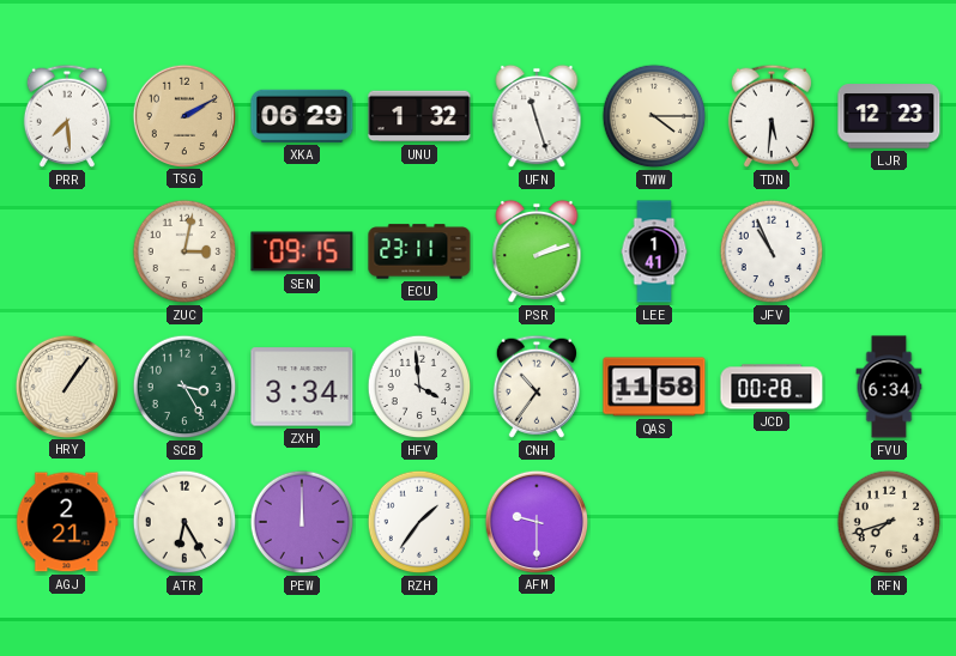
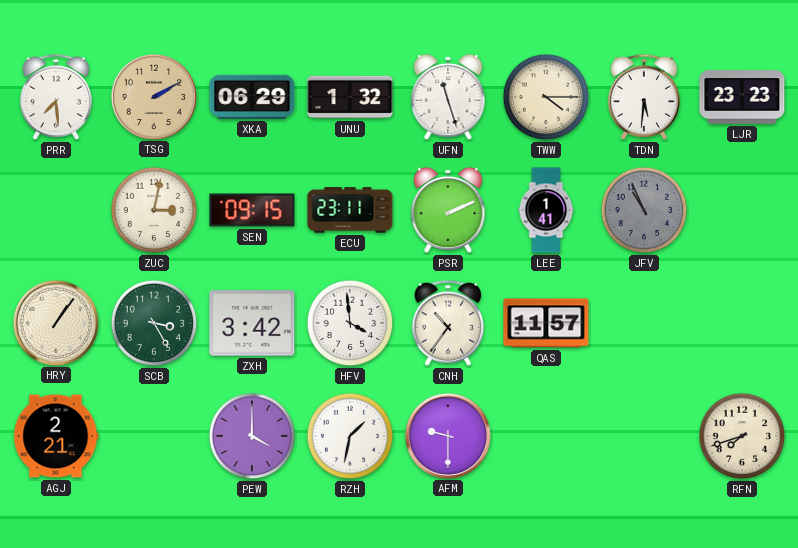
LJR: 12:23 -> 23:23
PSR: 2:12 -> 2:11
JFV dial: white -> grey
ZXH: 3:34 -> 3:42
QAS: 11:58 -> 11:57
JCD: 00:28 -> none
FVU: 6:34 -> none
ATR: 6:25 -> none
PEW: 12:00 -> 4:00
RZH: 1:36 -> 1:32
